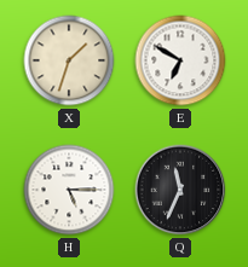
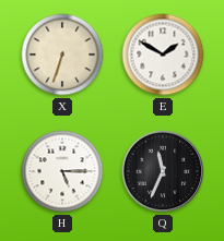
X: 1:33 -> 6:33
E: 6:50 -> 1:50
